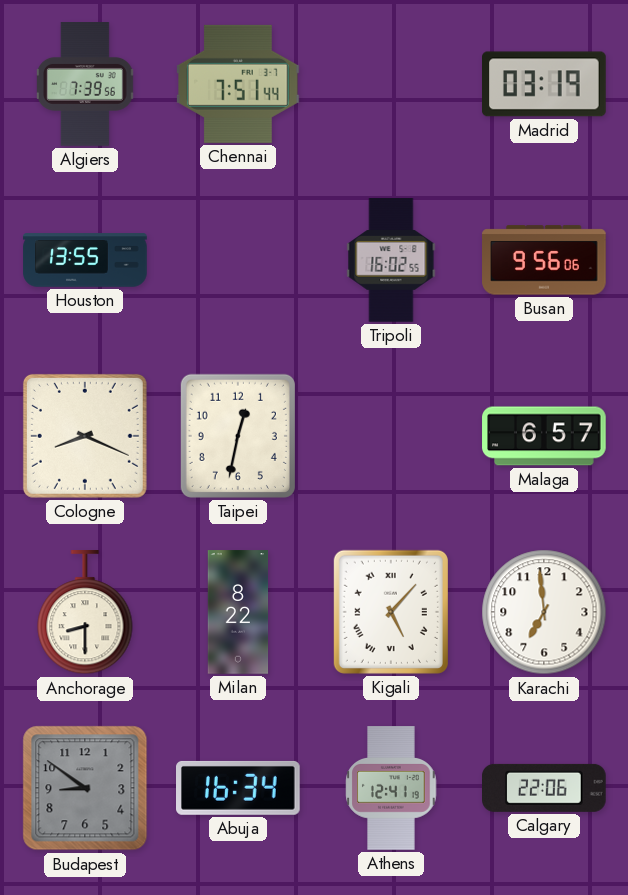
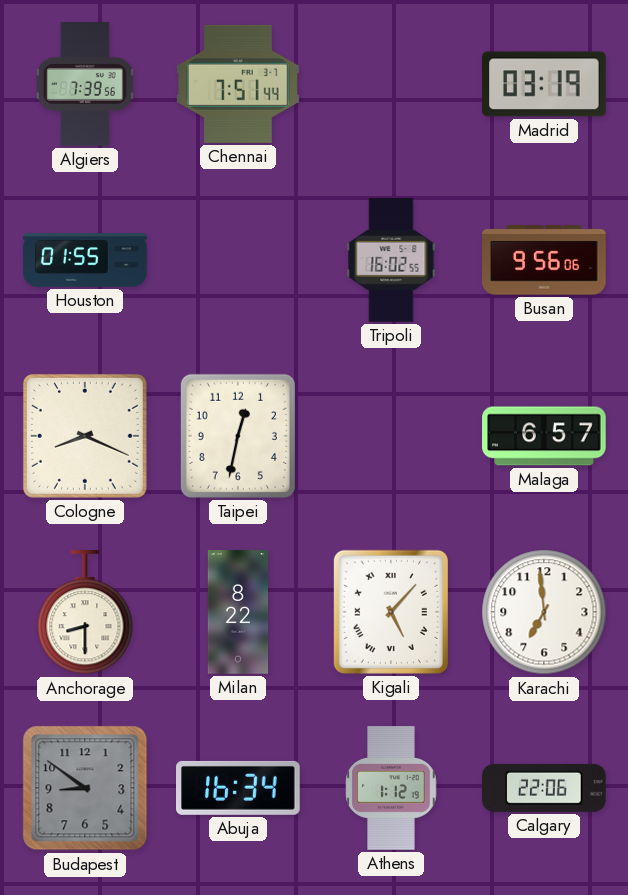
Houston: 13:55 -> 01:55
Athens: 12:41 -> 1:12
